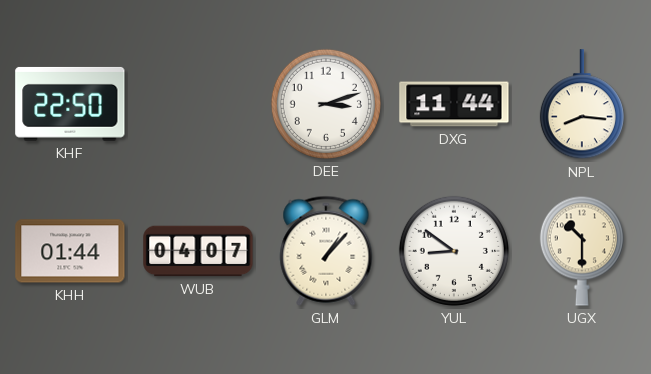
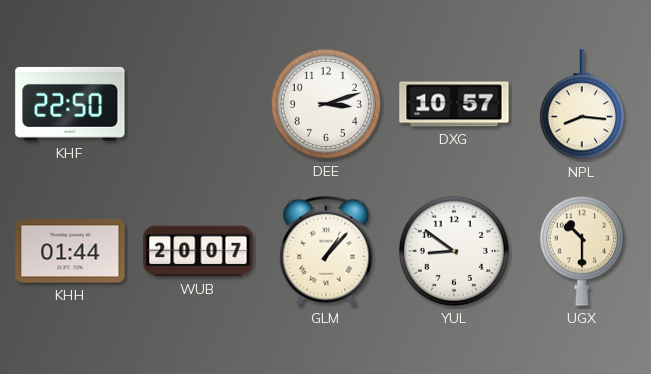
DXG: 11:44 -> 10:57
WUB: 04:07 -> 20:07
